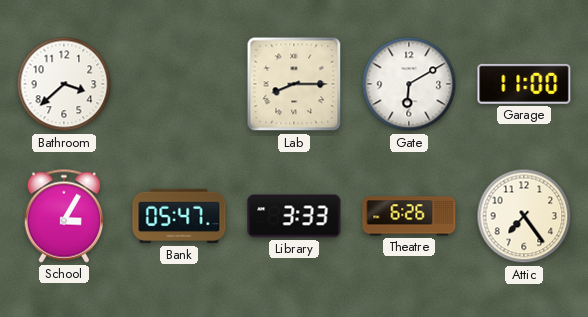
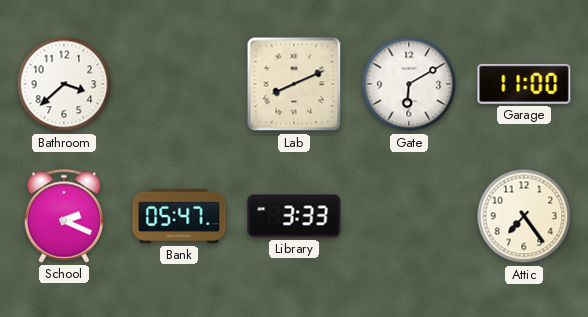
Lab: 8:15 -> 8:11
School: 3:05 -> 2:19
Theatre: 6:26 -> none
